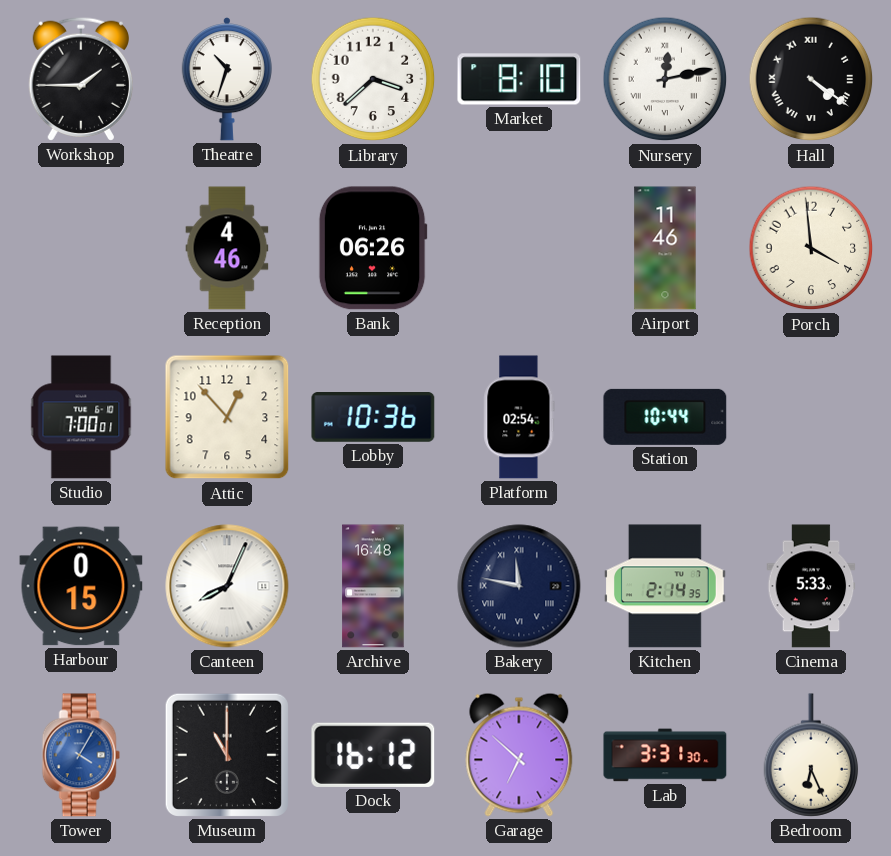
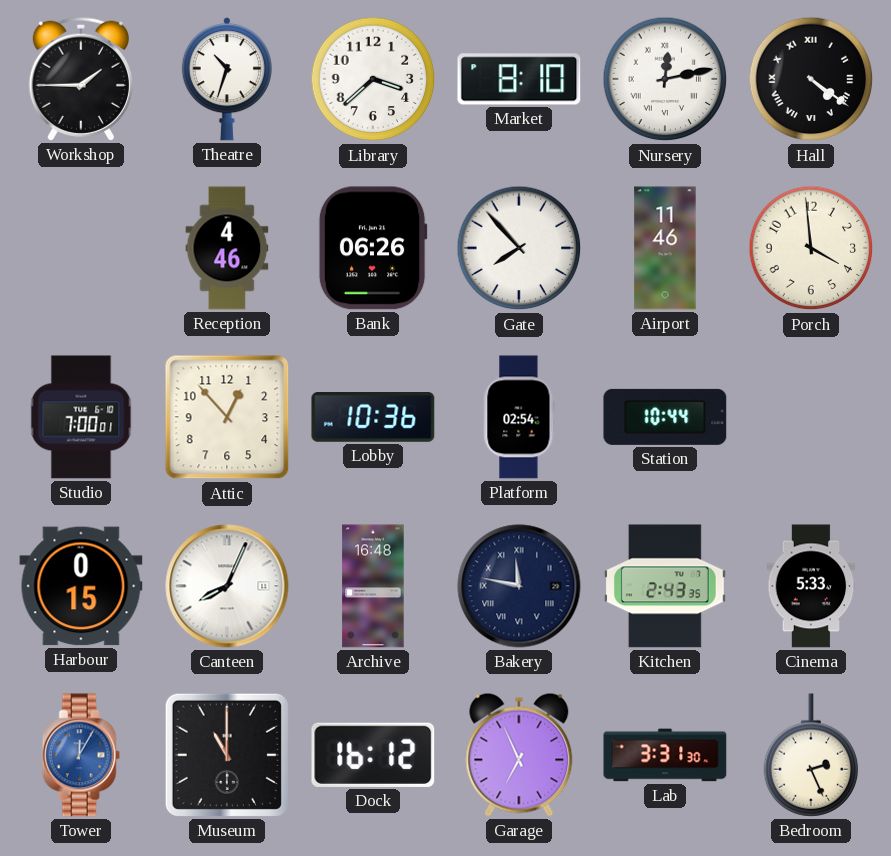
Gate: none -> 7:53
Kitchen: 2:14 -> 2:43
Tower: 4:05 -> 12:05
Garage: 6:52 -> 6:56
Bedroom: 6:26 -> 2:26
